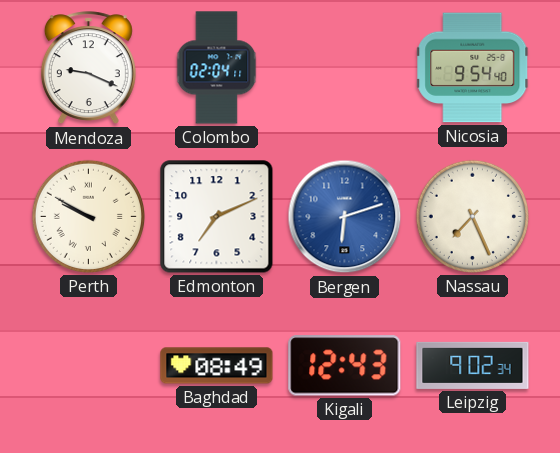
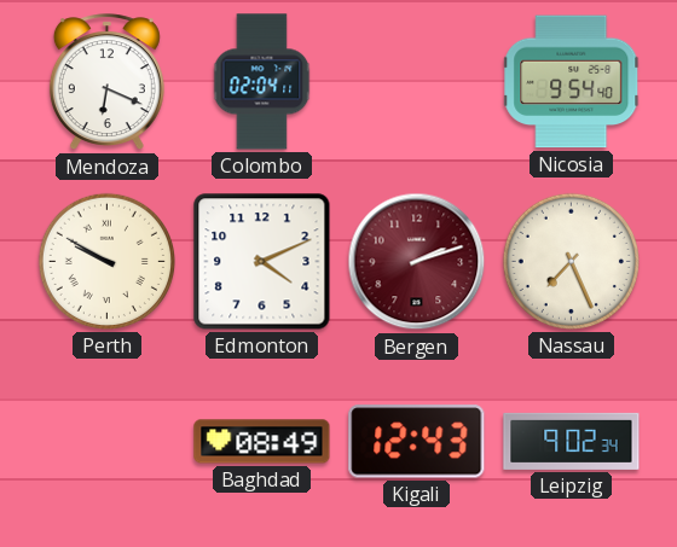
Mendoza: 9:19 -> 6:19
Edmonton: 7:11 -> 4:11
Bergen: 6:12 -> 2:12
Bergen dial: blue -> burgundy
